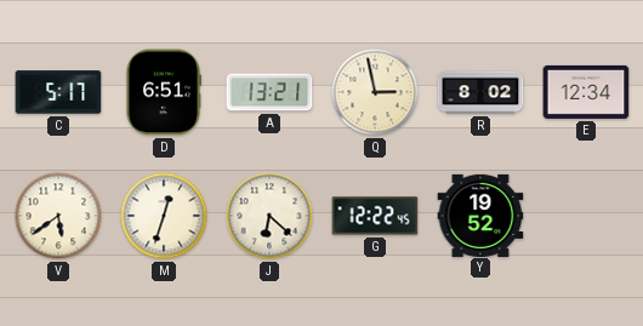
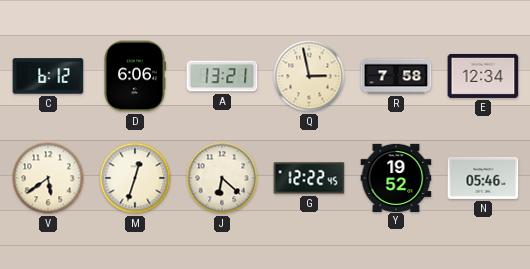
C: 5:17 -> 6:12
D: 6:51 -> 6:06
R: 8:02 -> 7:58
N: none -> 05:46
